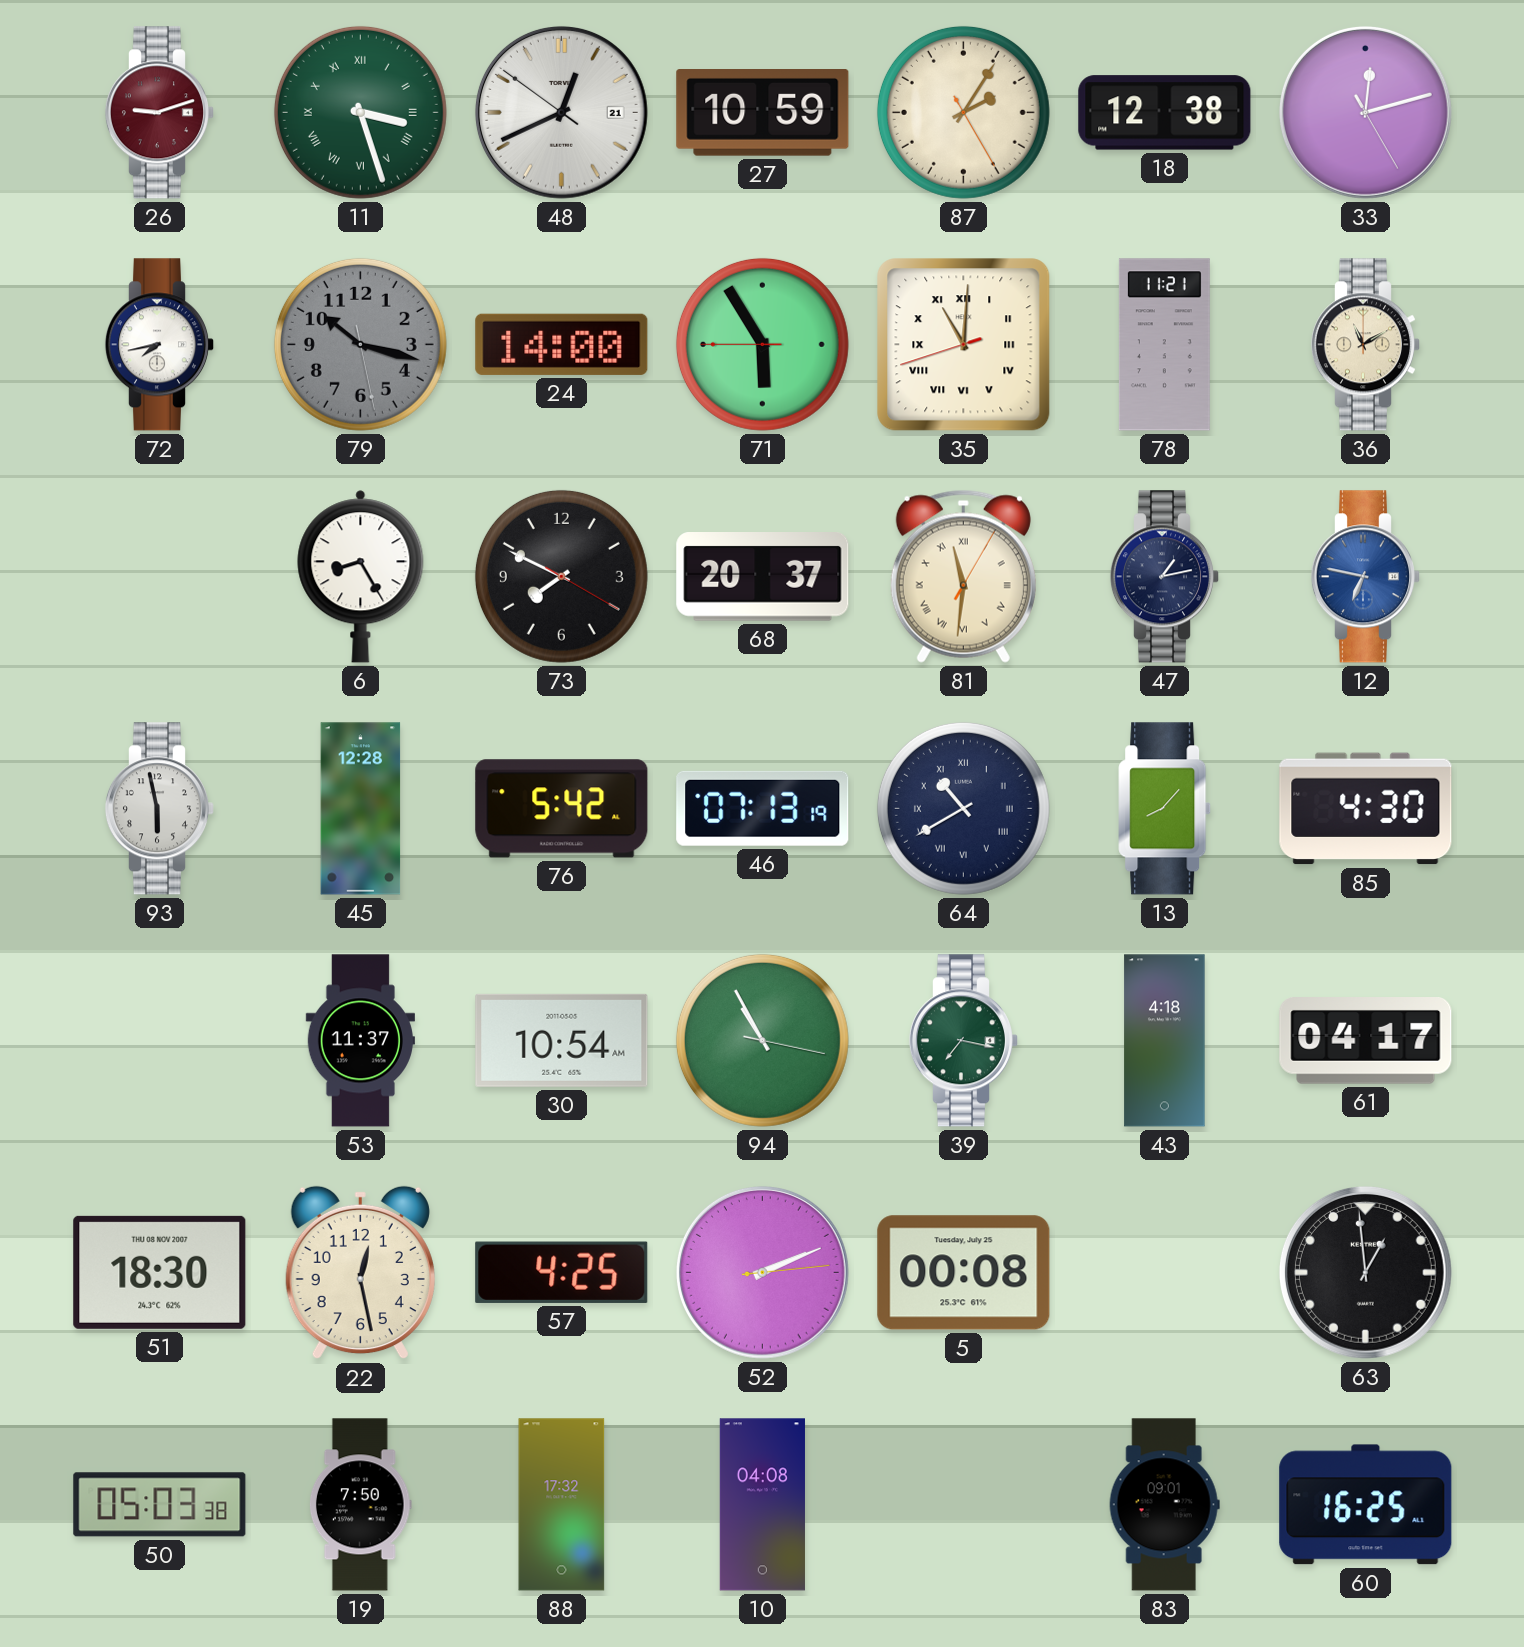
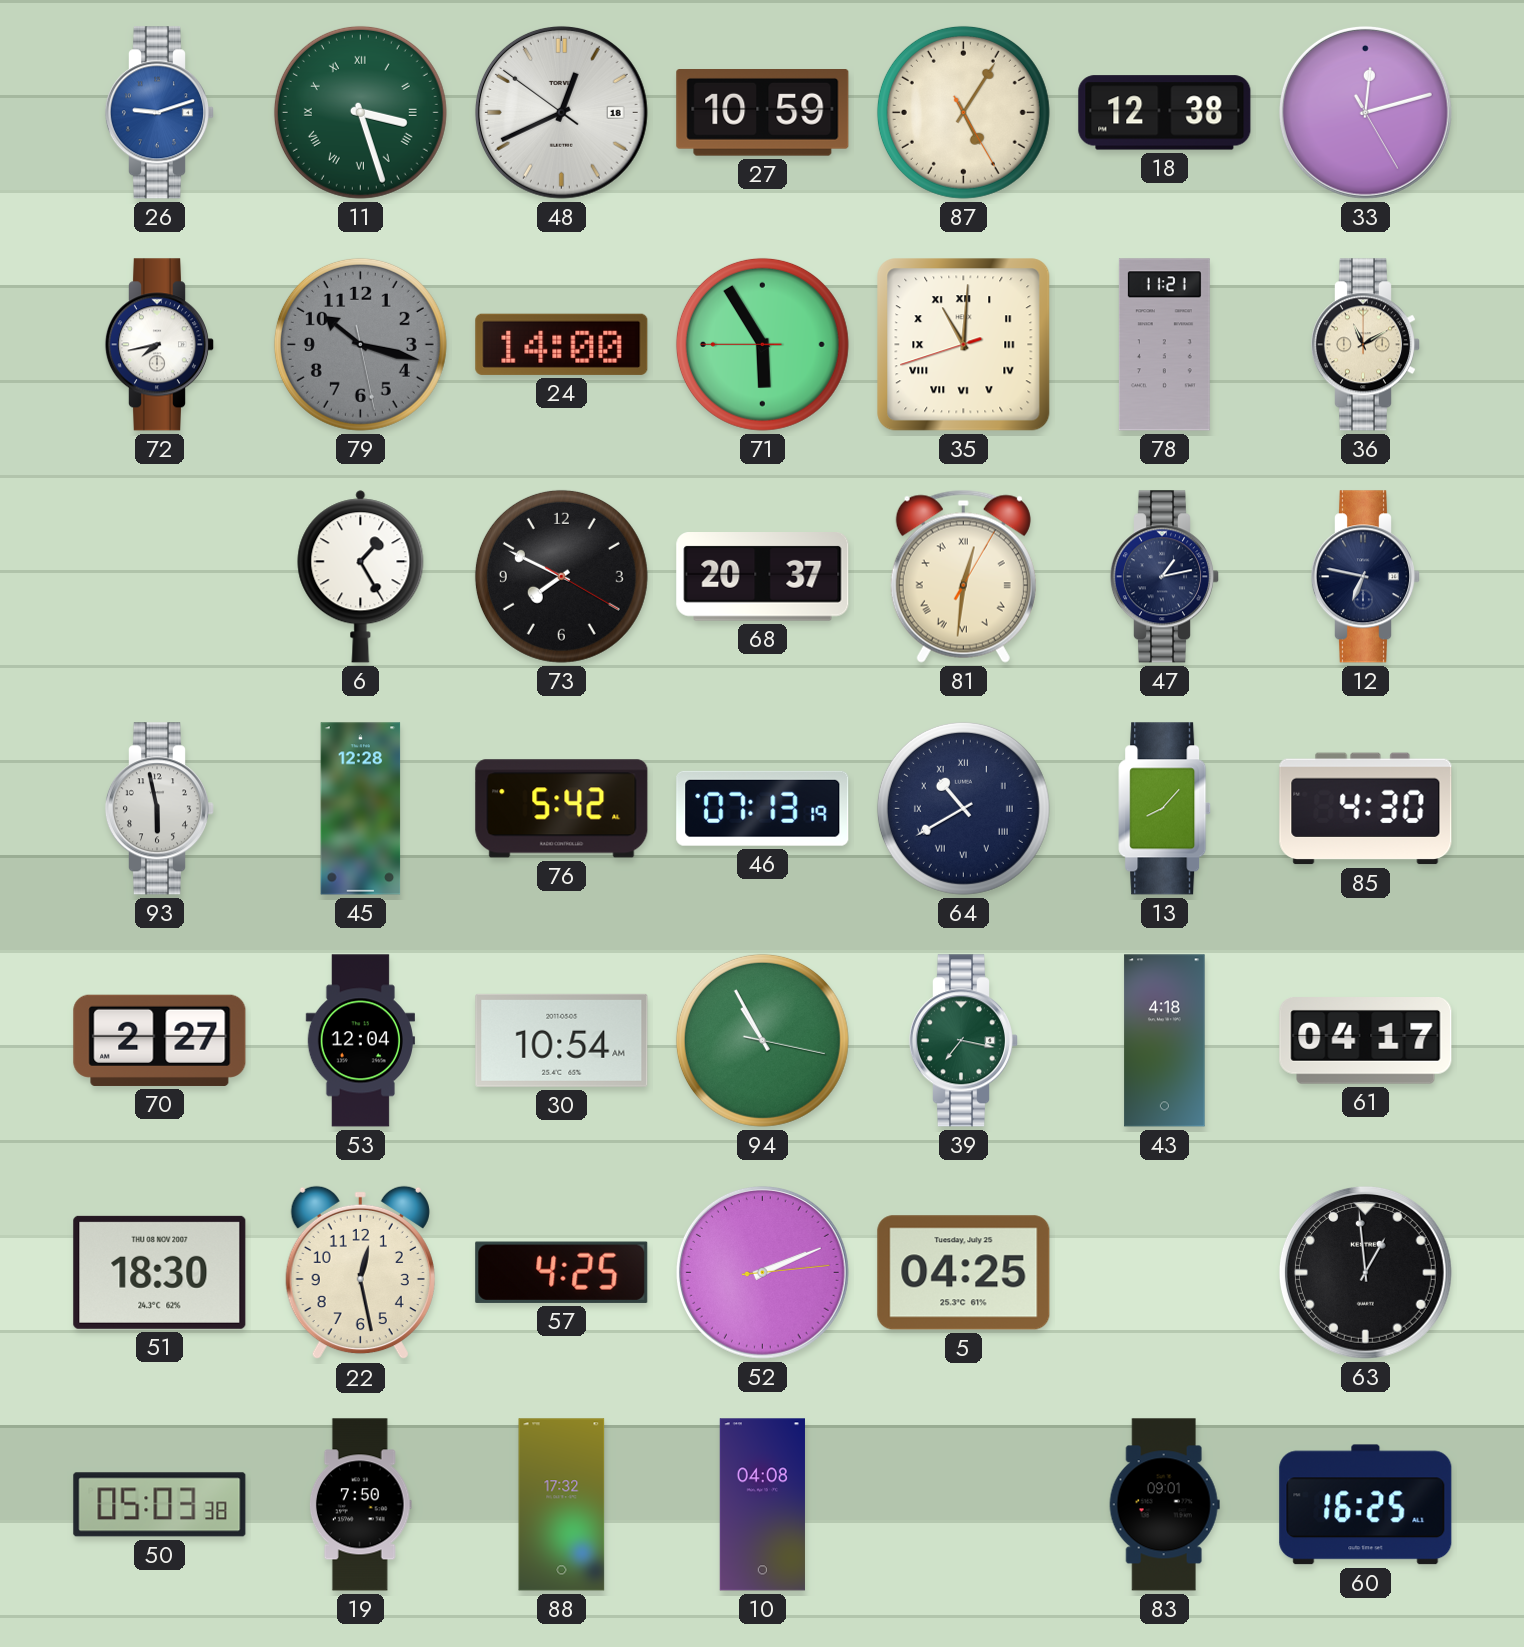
26 dial: burgundy -> blue
48 date: 21 -> 18
87: 2:05 -> 5:05
6: 8:25 -> 1:25
81: 11:31 -> 12:31
12 dial: blue -> navy
70: none -> 2:27
53: 11:37 -> 12:04
5: 00:08 -> 04:25
